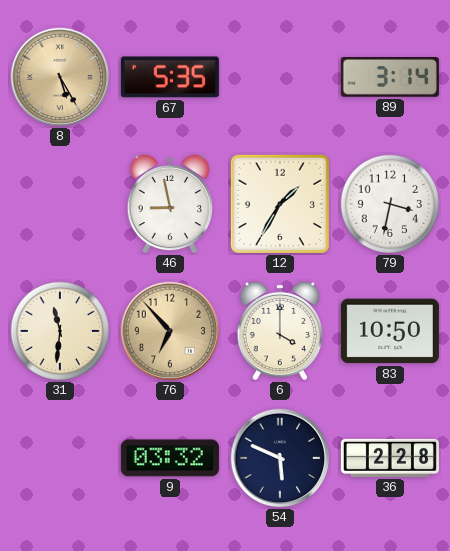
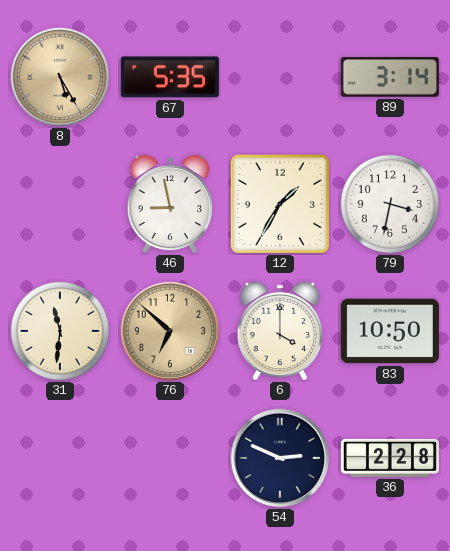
76: 6:53 -> 6:52
9: 03:32 -> none
54: 5:49 -> 2:49
